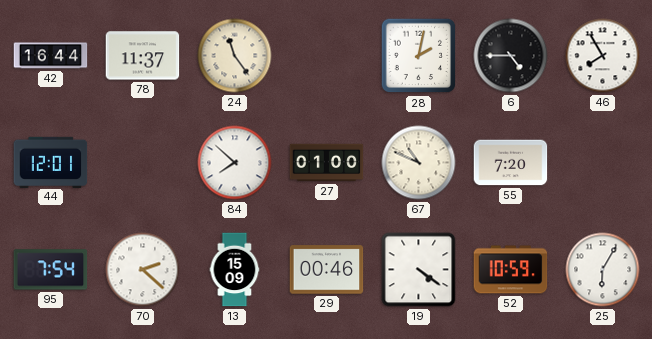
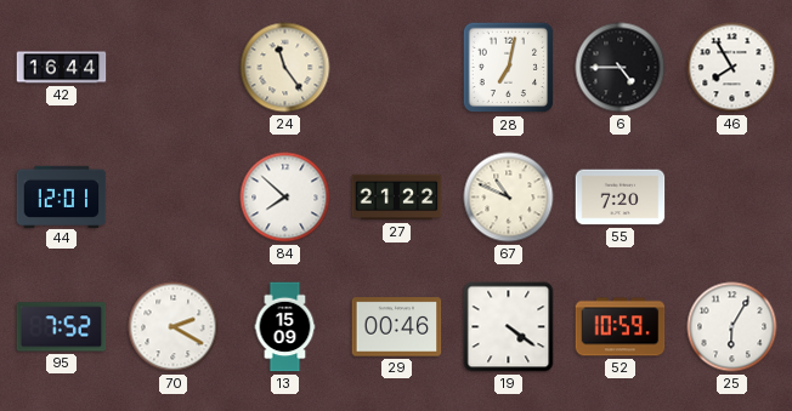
78: 11:37 -> none
28: 2:02 -> 7:02
27: 01:00 -> 21:22
95: 7:54 -> 7:52
70: 2:22 -> 2:20
